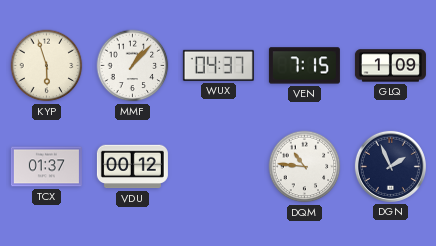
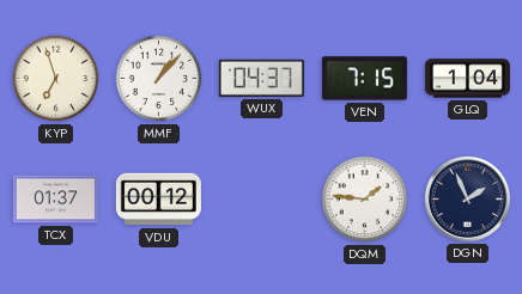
KYP: 5:57 -> 6:57
GLQ: 1:09 -> 1:04
DQM: 10:46 -> 1:46
